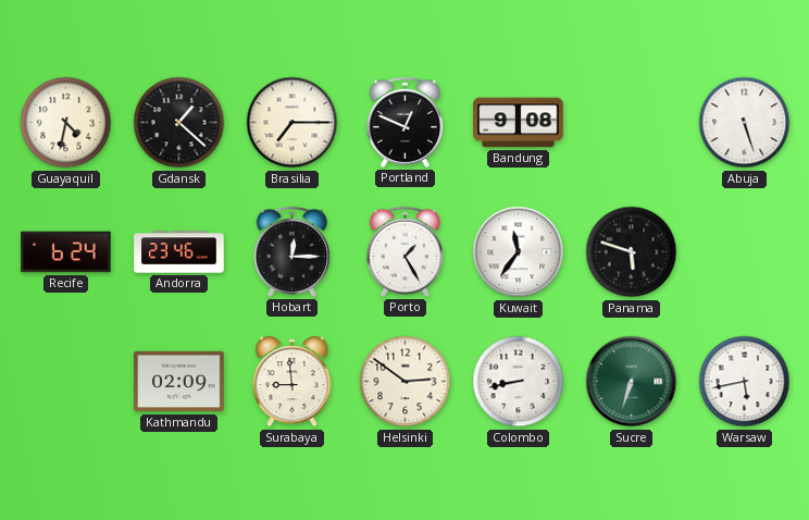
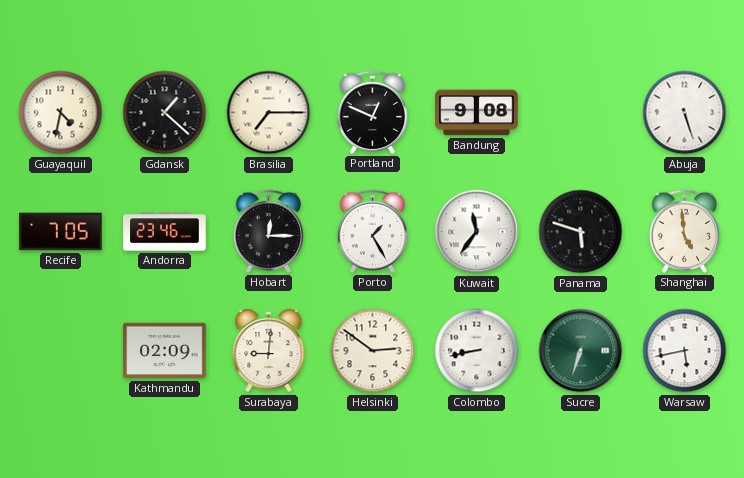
Recife: 6:24 -> 7:05
Shanghai: none -> 4:59
Surabaya: 8:59 -> 9:01
